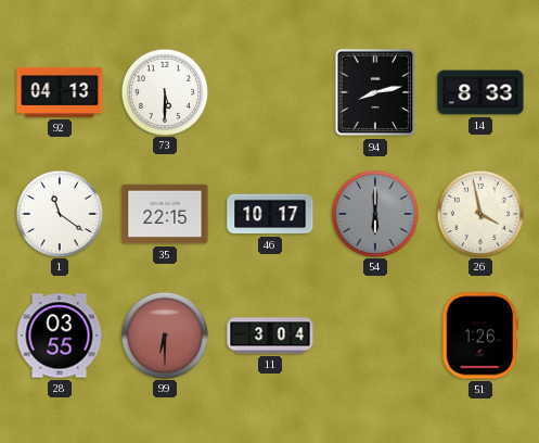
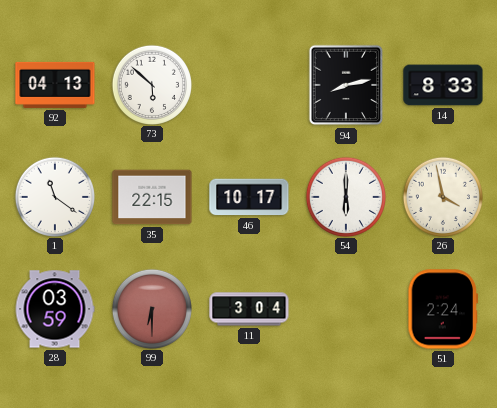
73: 5:30 -> 5:52
54 dial: grey -> white
28: 03:55 -> 03:59
51: 1:26 -> 2:24
